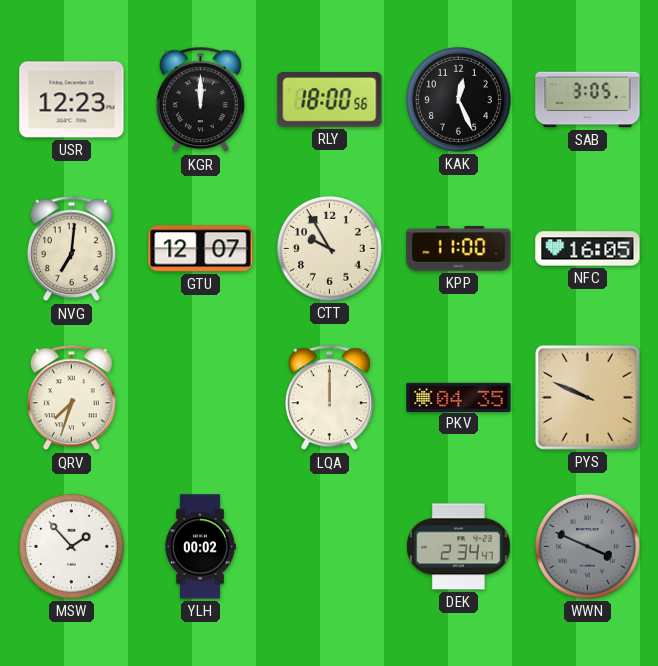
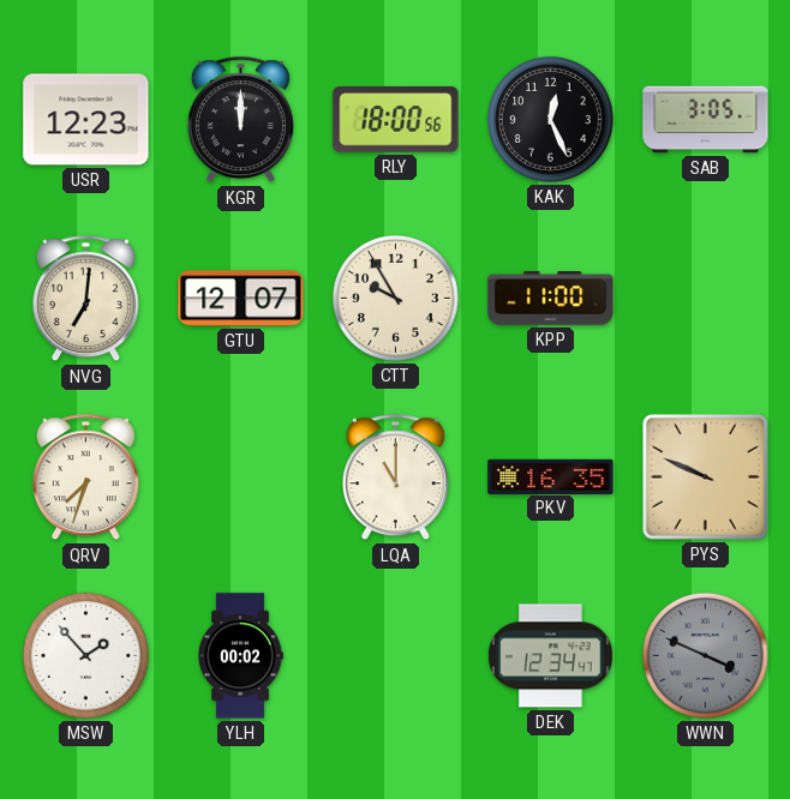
NFC: 16:05 -> none
LQA: 12:00 -> 11:00
PKV: 04:35 -> 16:35
DEK: 2:34 -> 12:34
